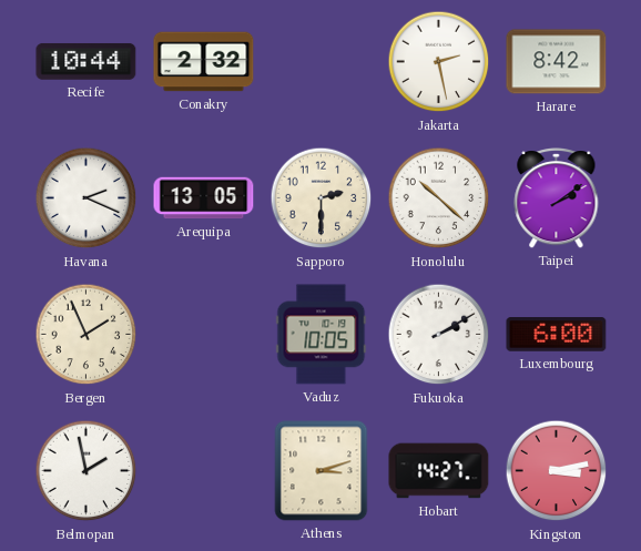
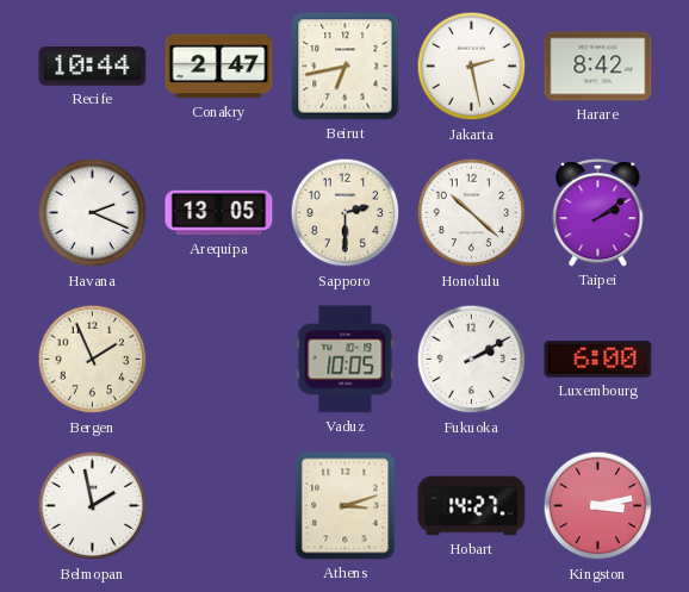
Conakry: 2:32 -> 2:47
Beirut: none -> 6:43
